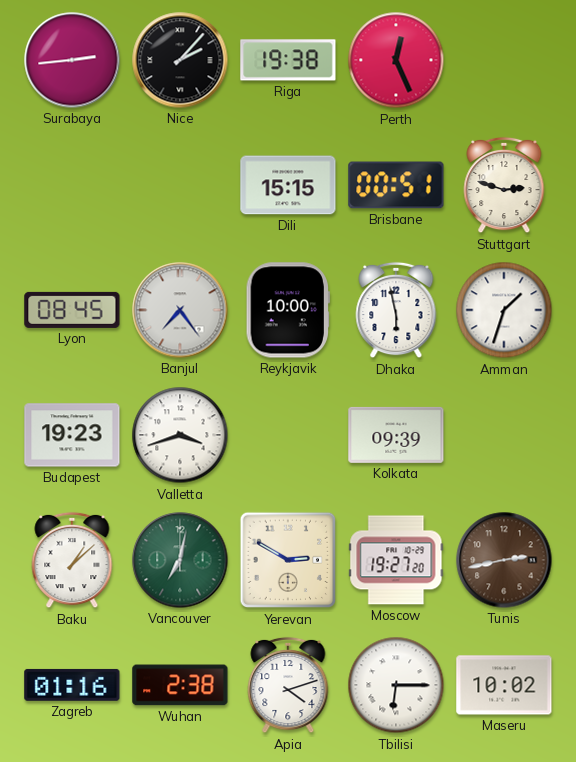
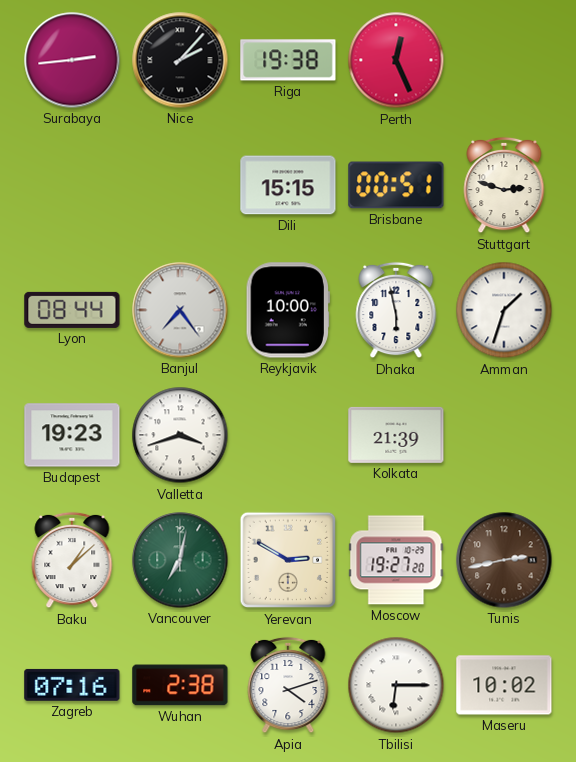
Lyon: 08:45 -> 08:44
Kolkata: 09:39 -> 21:39
Zagreb: 01:16 -> 07:16
